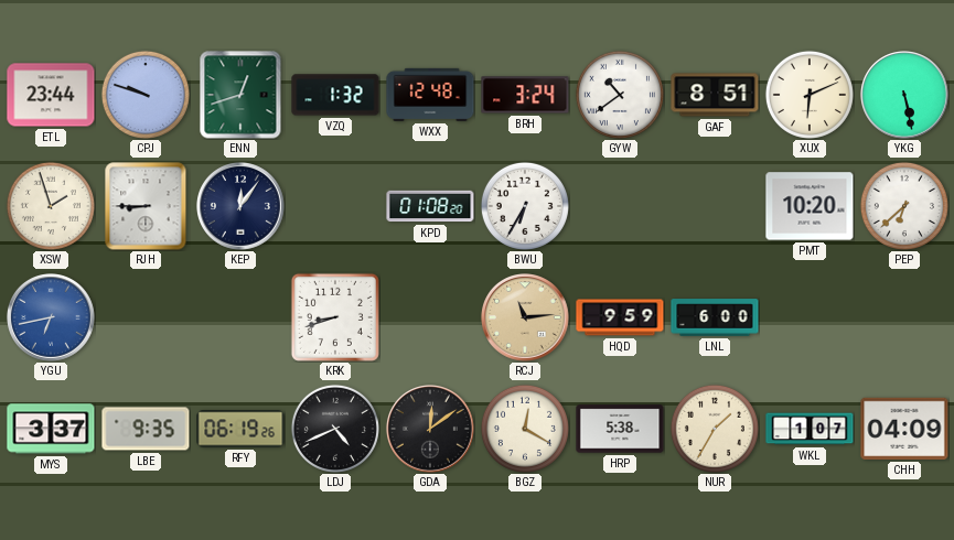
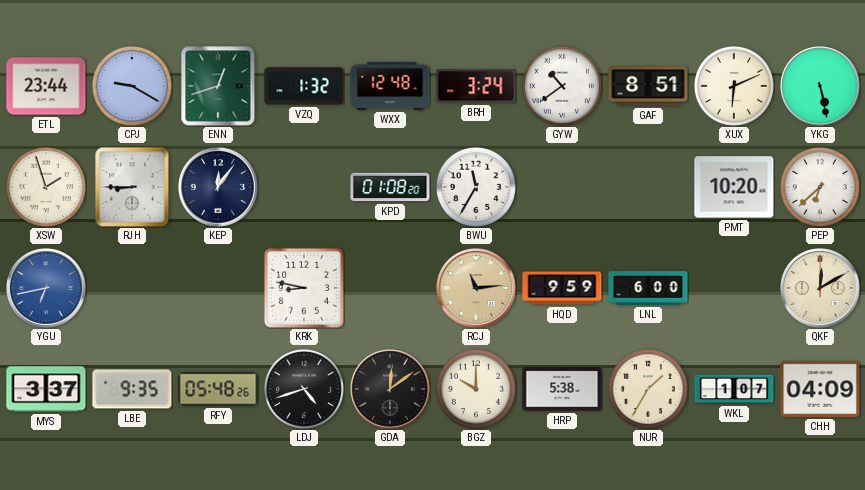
CPJ: 9:48 -> 9:20
BWU: 6:35 -> 11:35
KRK: 8:42 -> 8:47
QKF: none -> 12:10
RFY: 06:19 -> 05:48
LDJ: 4:41 -> 4:42
BGZ: 12:20 -> 10:00
